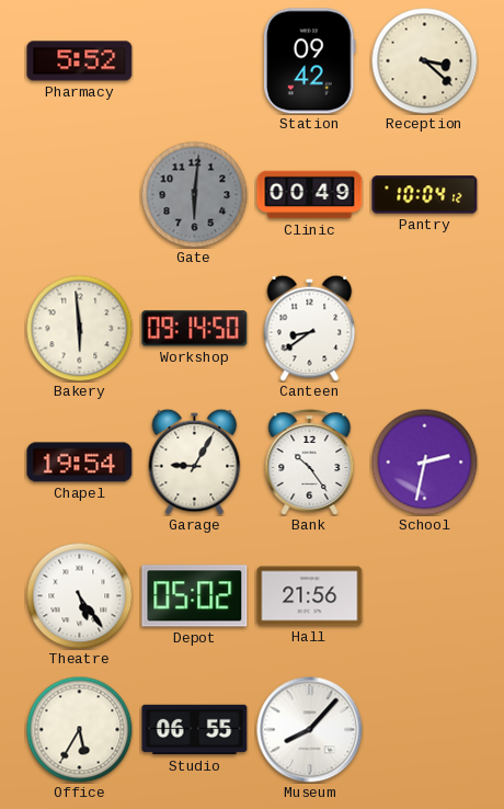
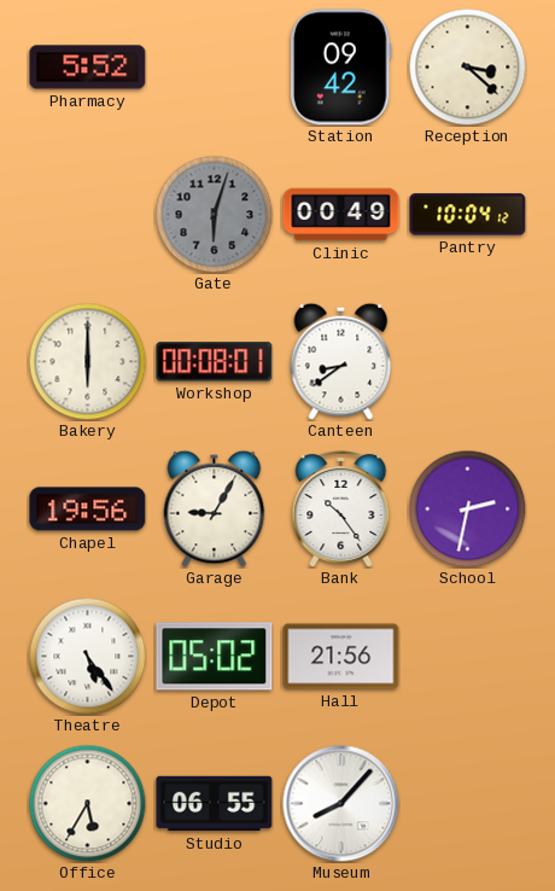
Gate: 6:01 -> 6:03
Bakery: 5:59 -> 6:00
Workshop: 09:14 -> 00:08
Chapel: 19:54 -> 19:56
